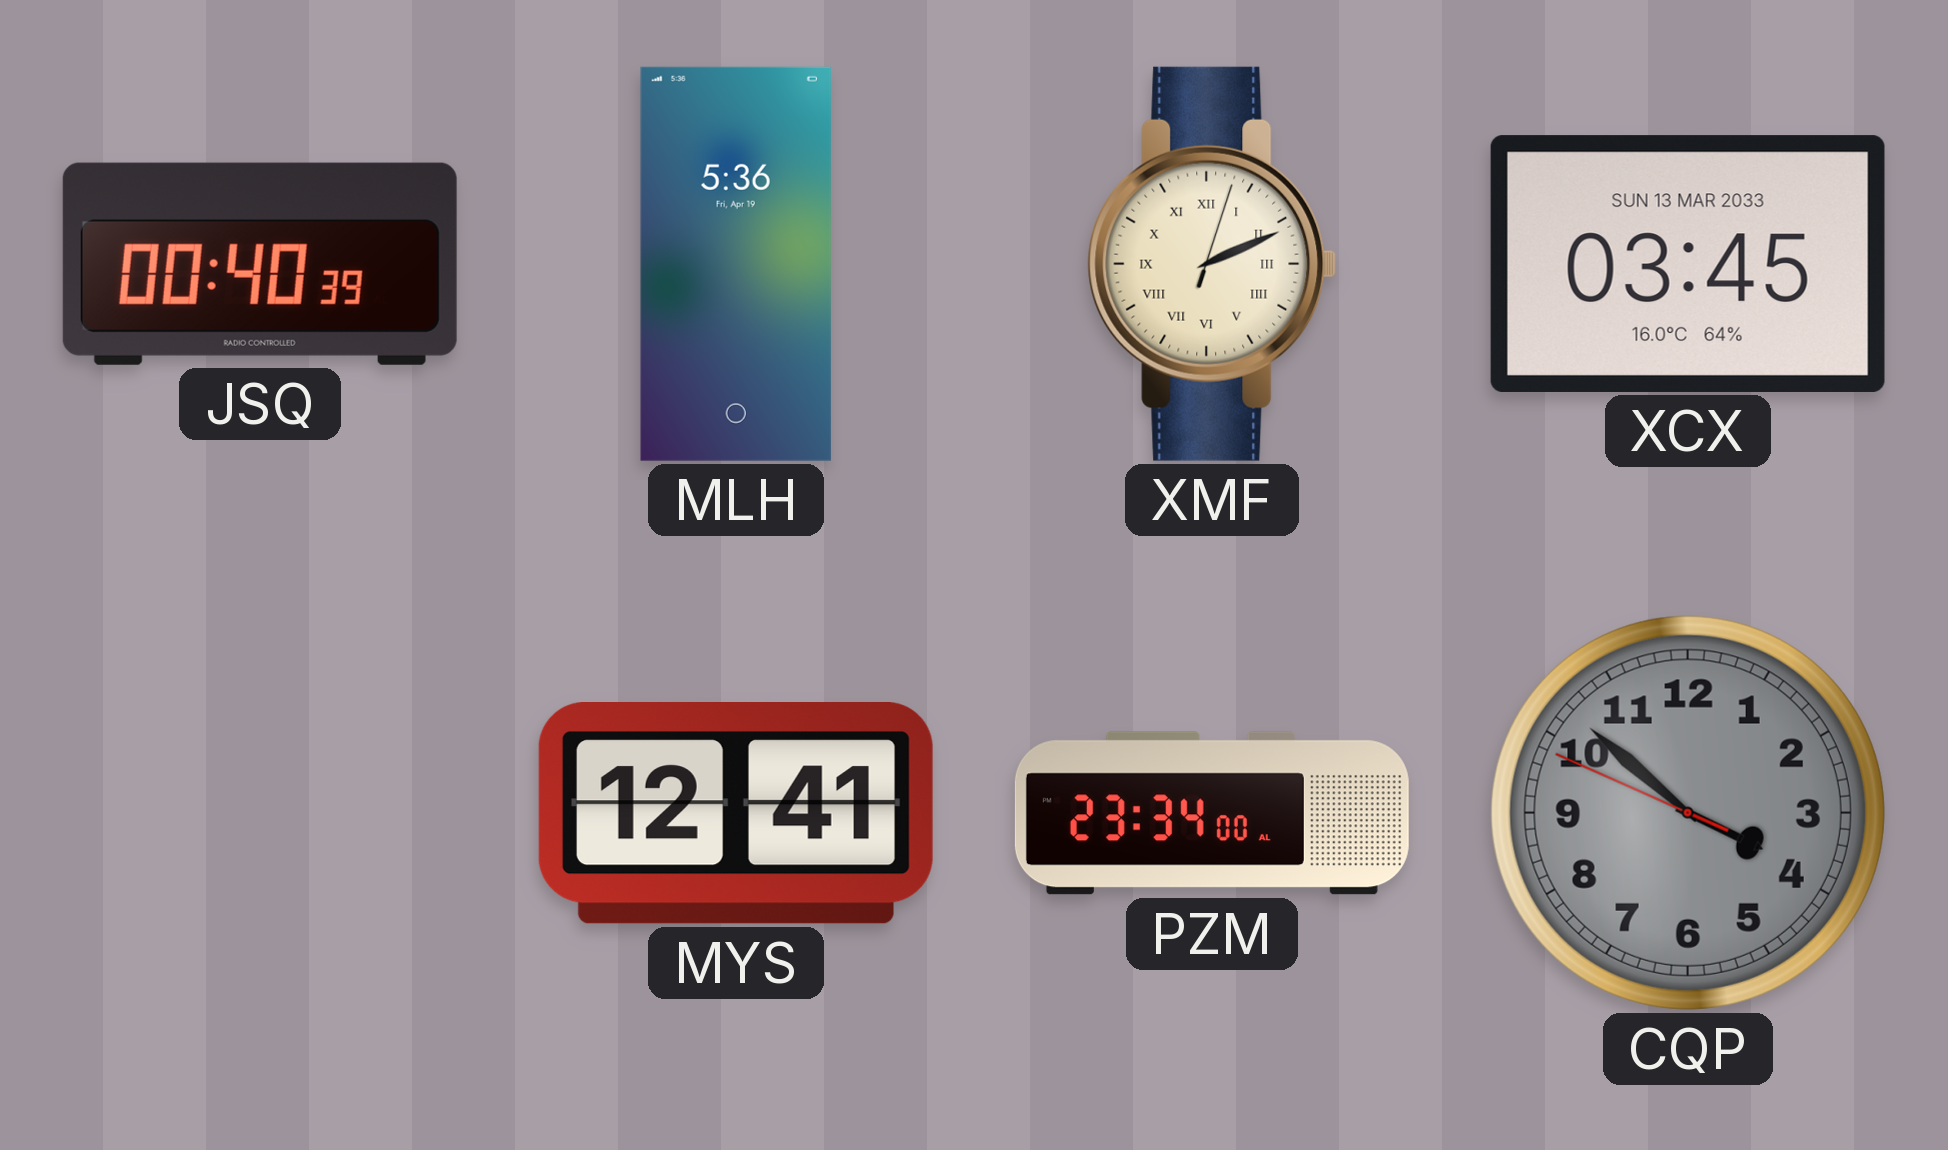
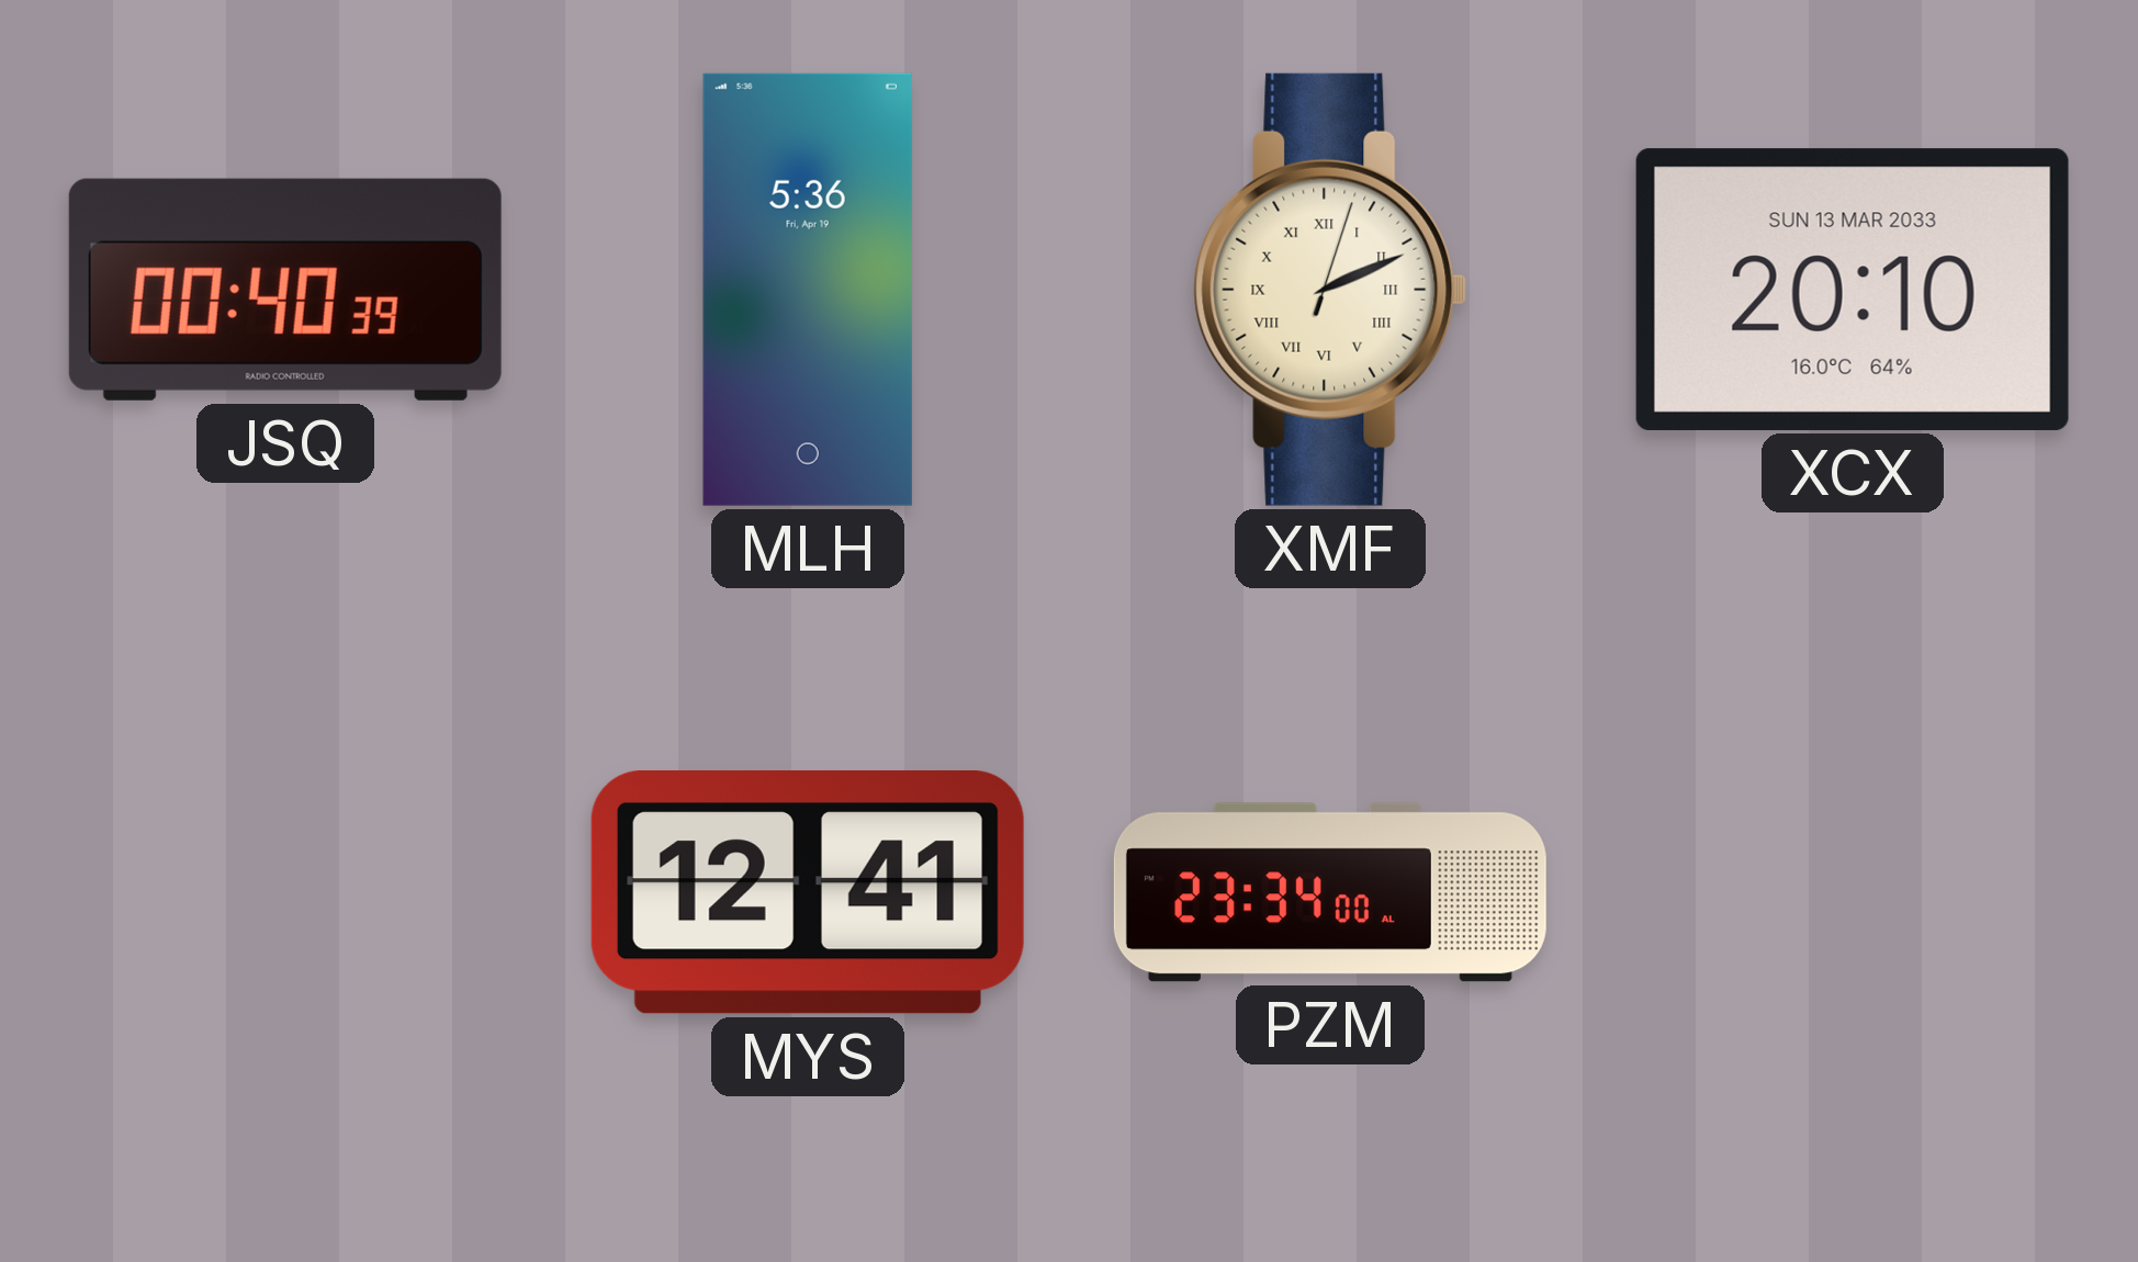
XCX: 03:45 -> 20:10
CQP: 3:51 -> none
